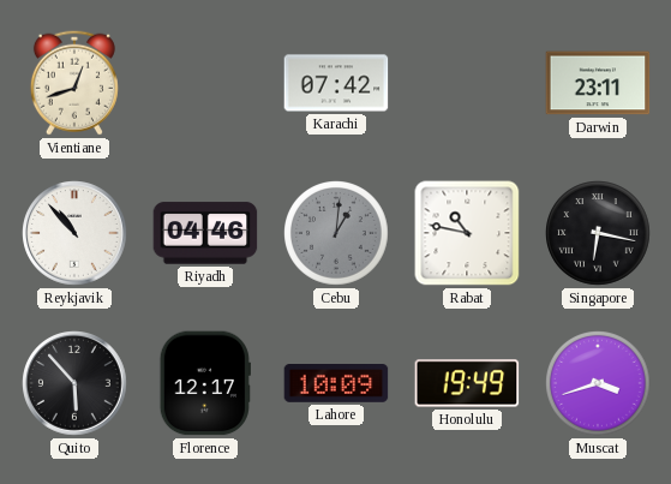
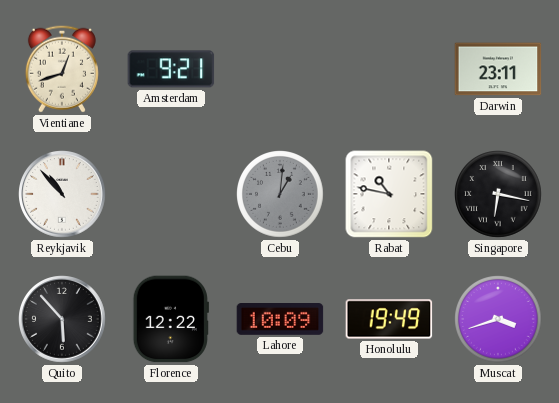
Amsterdam: none -> 9:21
Karachi: 07:42 -> none
Riyadh: 04:46 -> none
Florence: 12:17 -> 12:22
